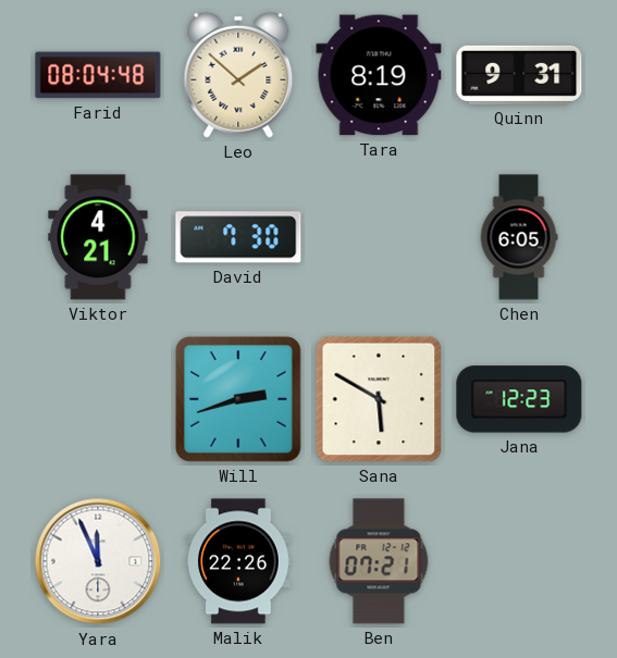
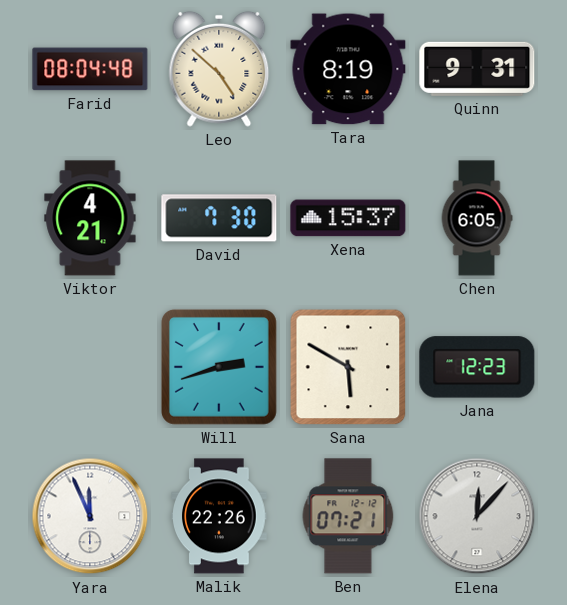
Leo: 1:52 -> 4:52
Xena: none -> 15:37
Elena: none -> 12:07
